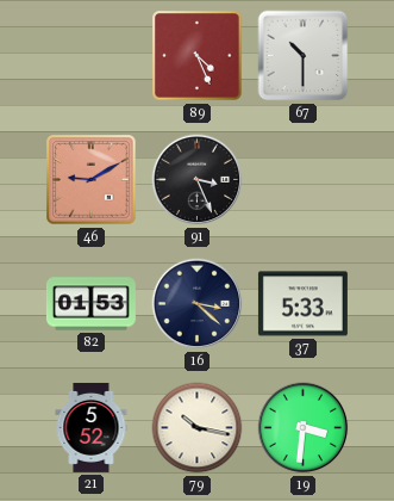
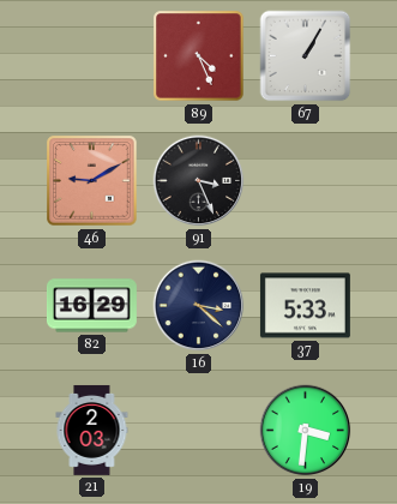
67: 10:30 -> 1:05
82: 01:53 -> 16:29
21: 5:52 -> 2:03
79: 10:17 -> none
